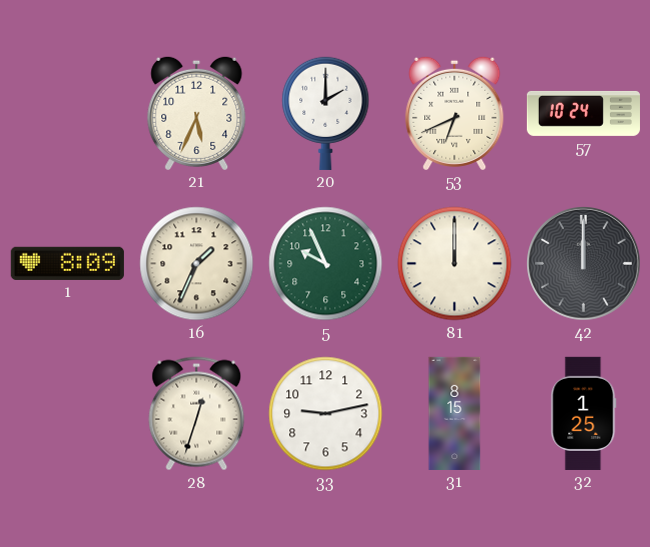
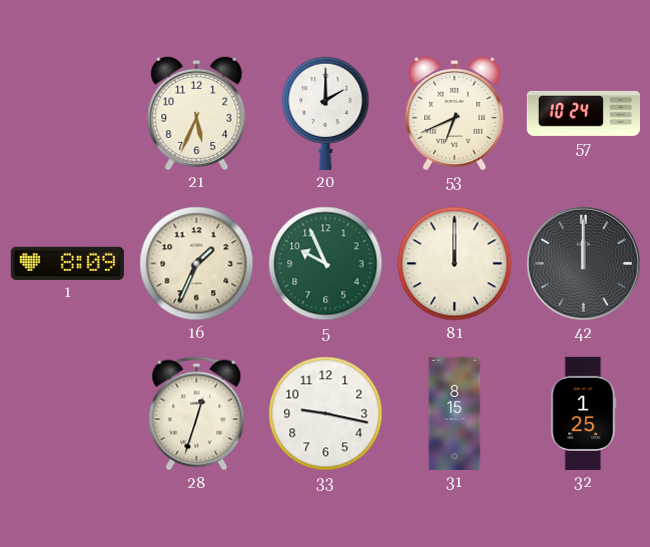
33: 9:13 -> 9:17
